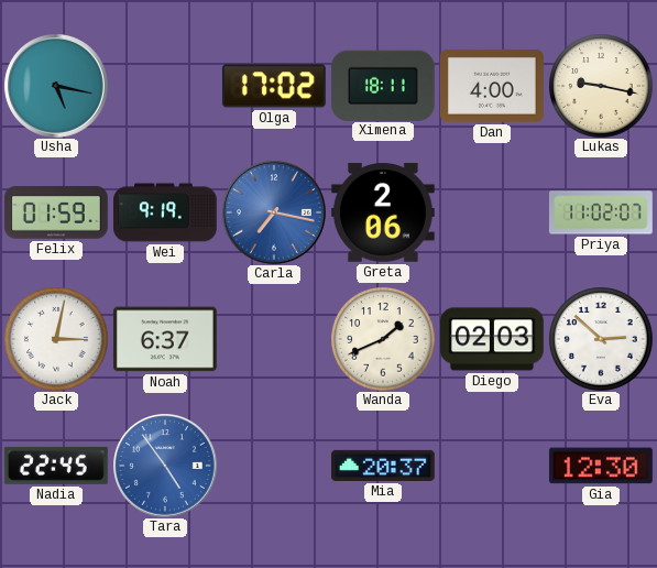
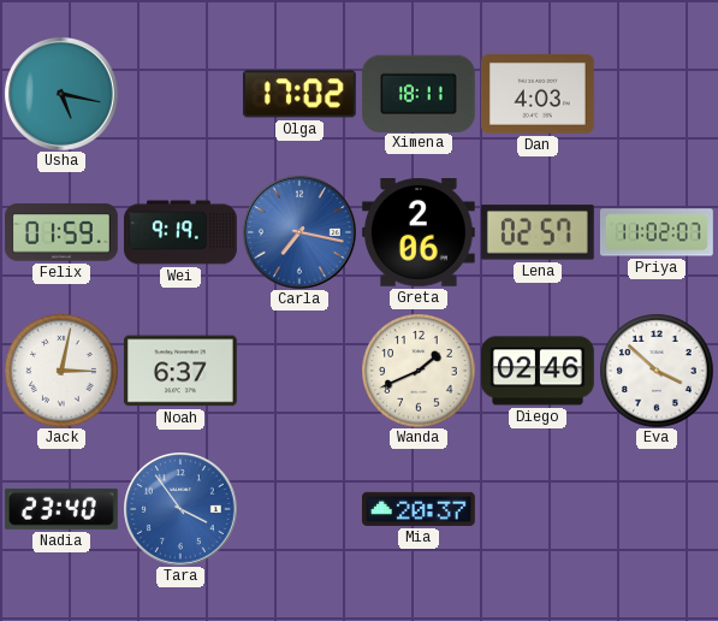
Dan: 4:00 -> 4:03
Lukas: 9:17 -> none
Lena: none -> 02:57
Diego: 02:03 -> 02:46
Eva: 2:52 -> 3:52
Nadia: 22:45 -> 23:40
Tara: 4:54 -> 3:54
Gia: 12:30 -> none
